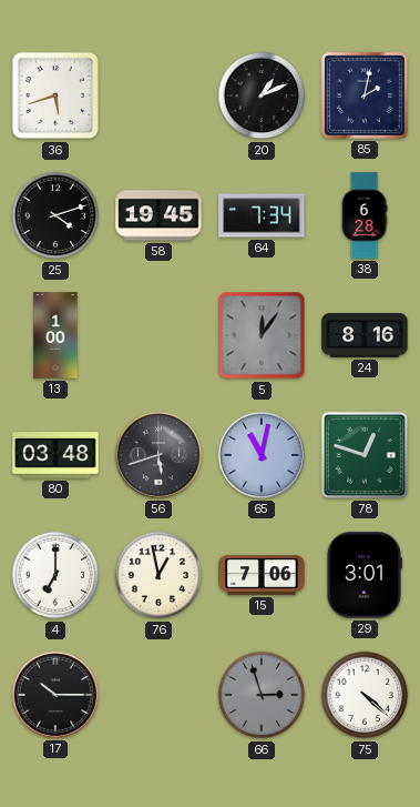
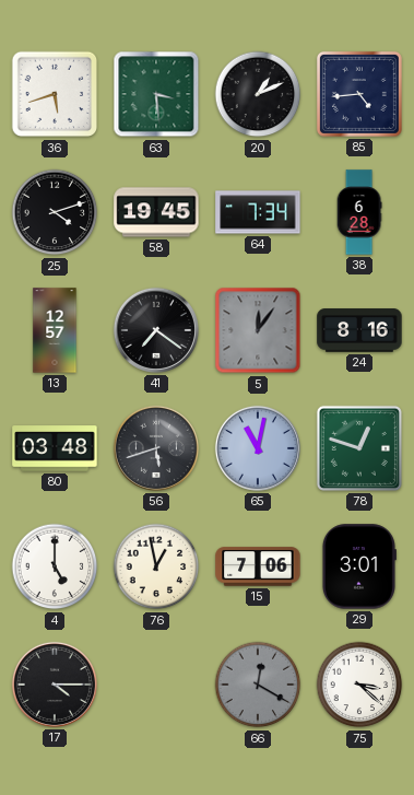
63: none -> 3:29
85: 2:02 -> 4:44
13: 1:00 -> 12:57
41: none -> 7:21
4: 7:00 -> 5:00
17: 10:15 -> 4:15
66: 2:57 -> 12:20
75: 4:22 -> 3:22
